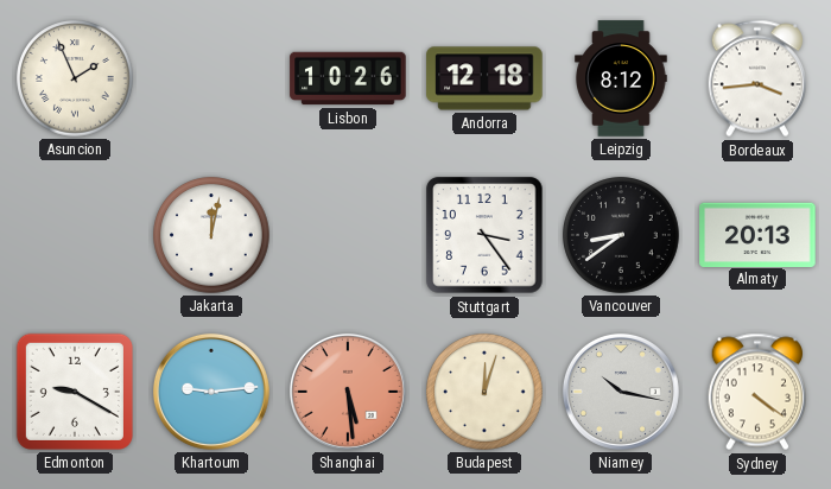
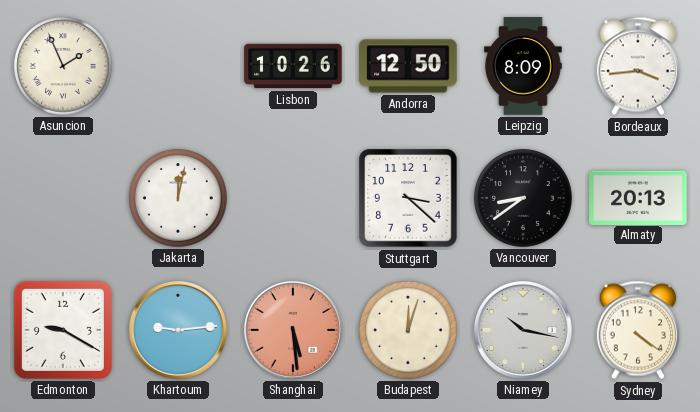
Andorra: 12:18 -> 12:50
Leipzig: 8:12 -> 8:09
Stuttgart: 3:24 -> 3:22
